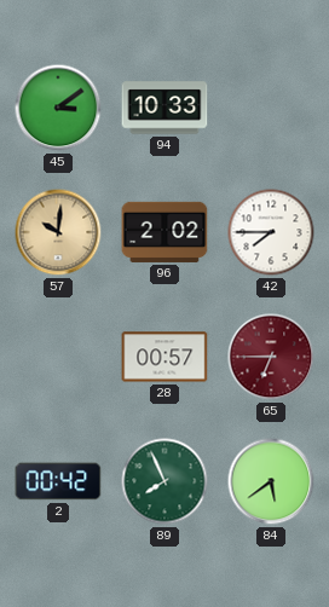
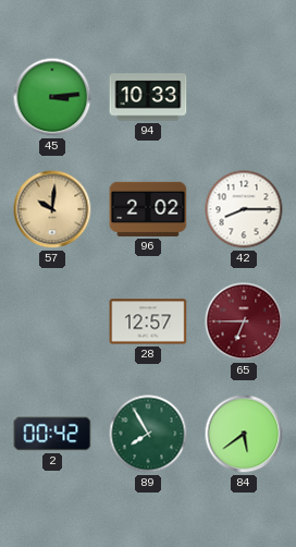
45: 3:09 -> 3:14
42: 7:45 -> 8:15
28: 00:57 -> 12:57
89: 7:56 -> 7:55
